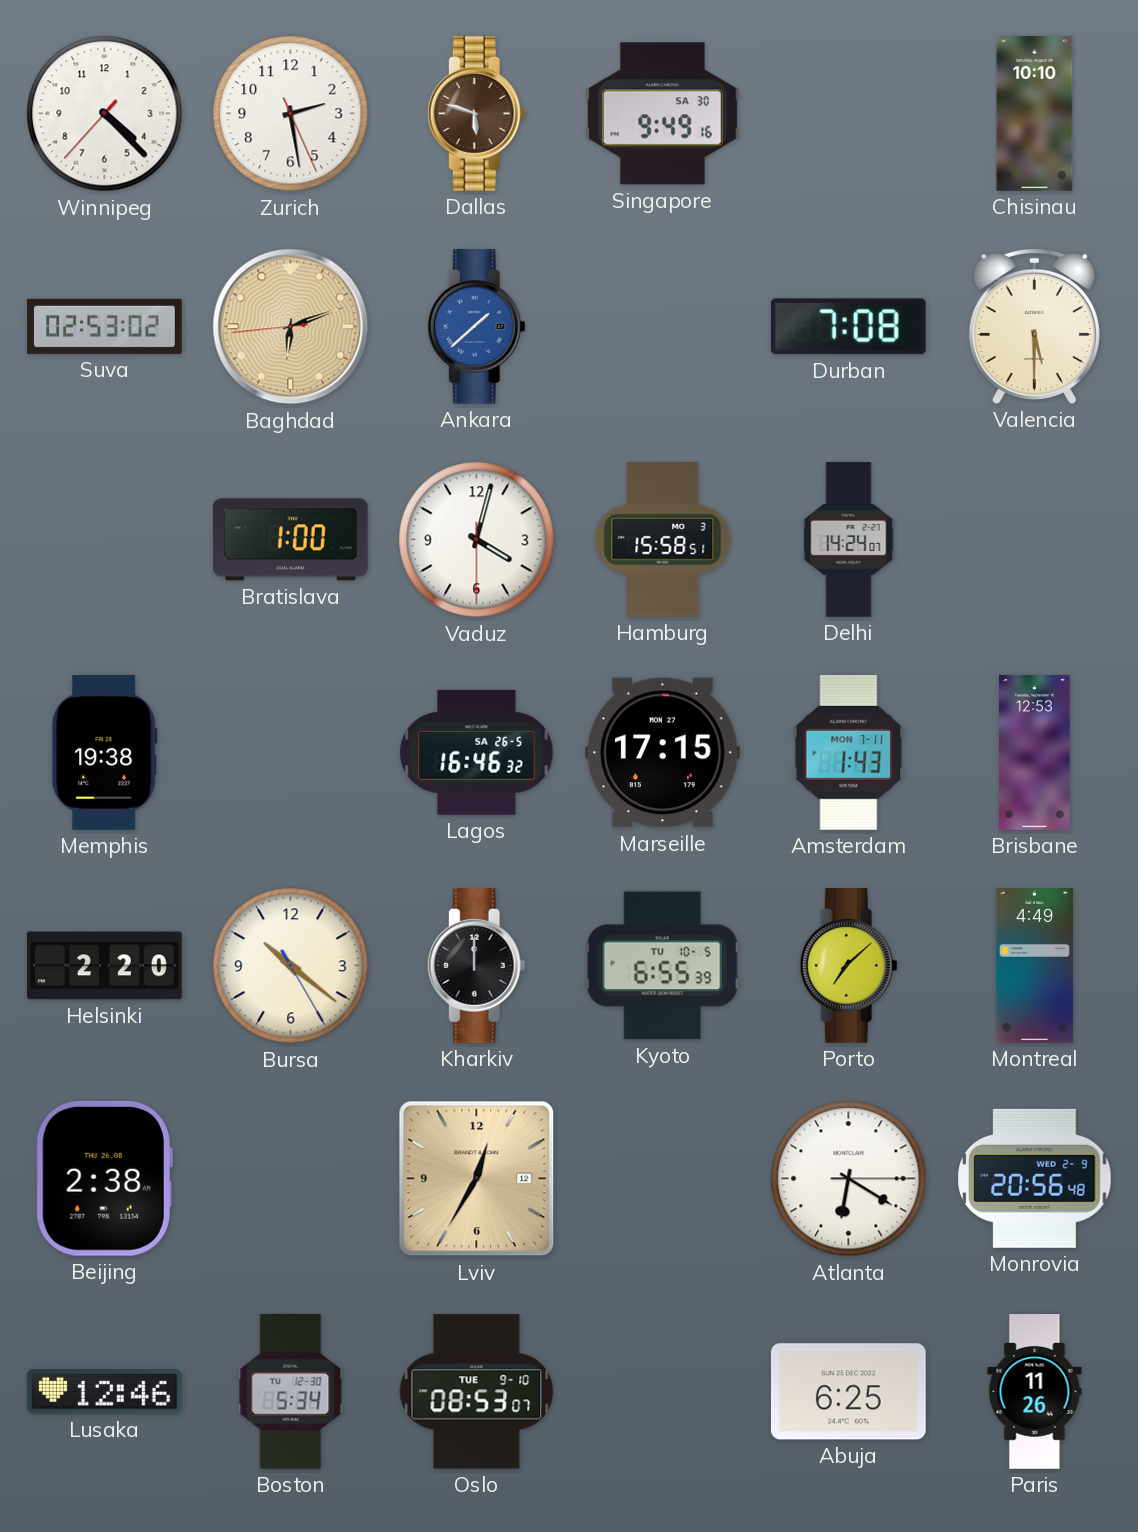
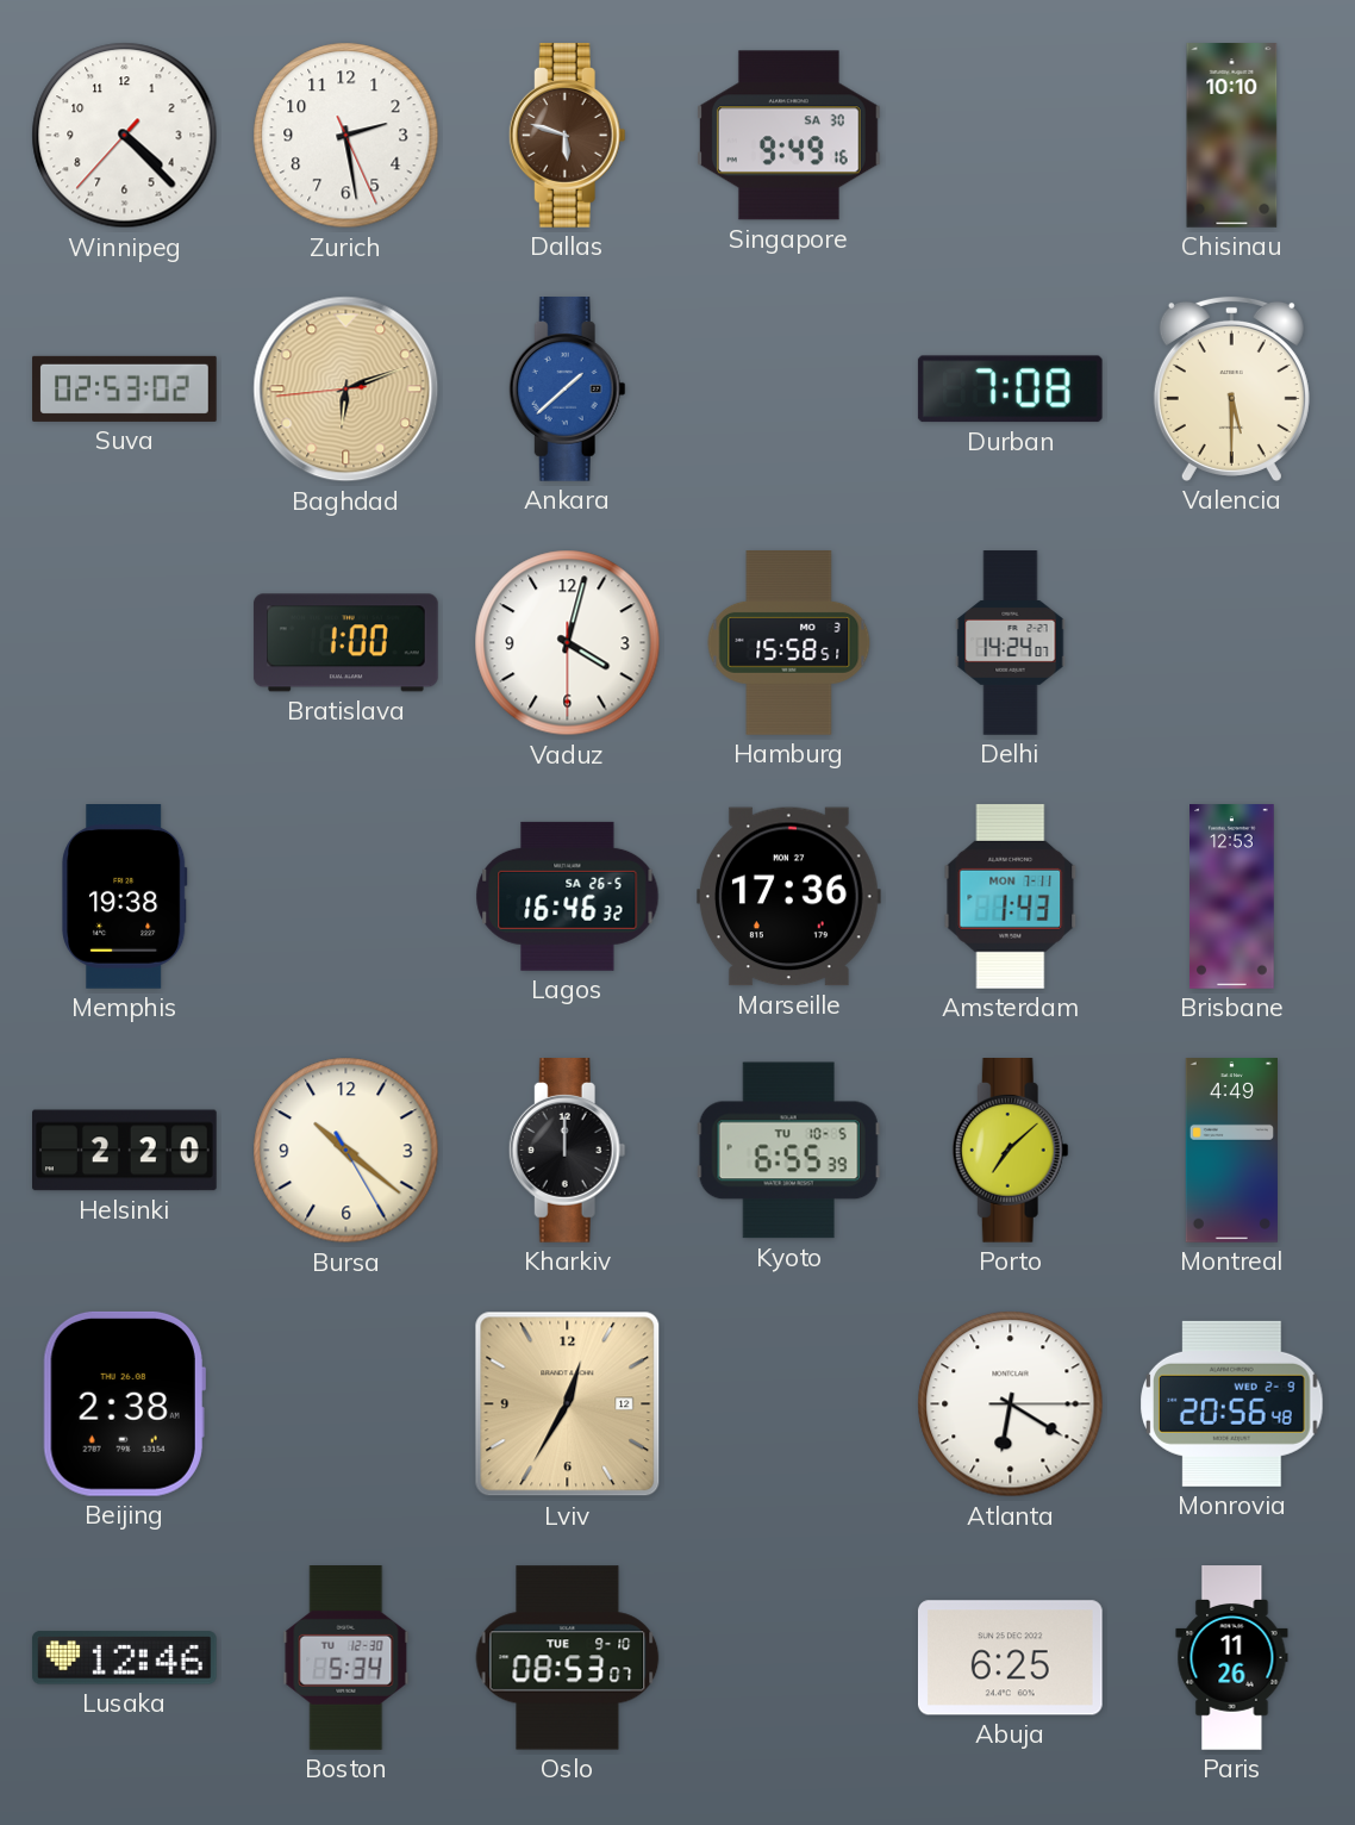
Marseille: 17:15 -> 17:36
